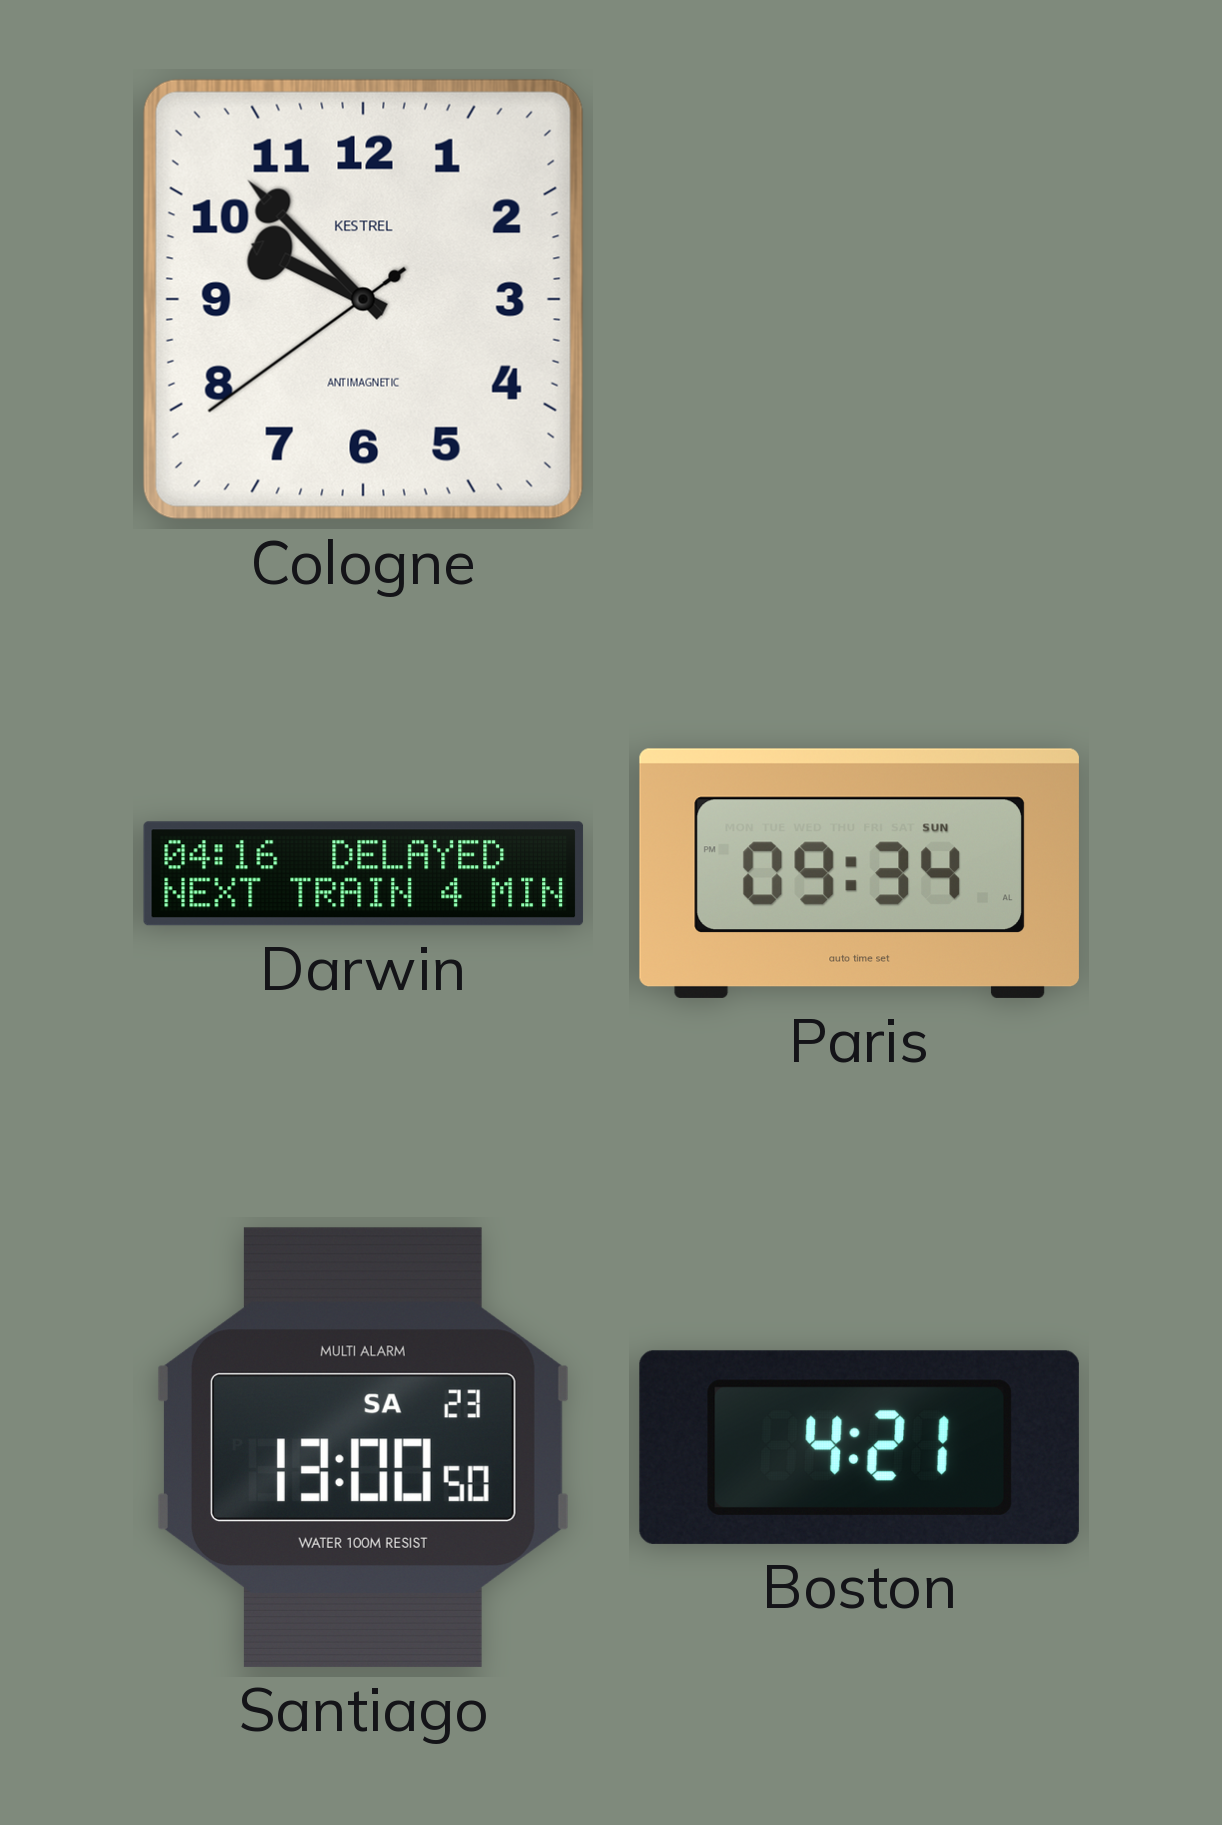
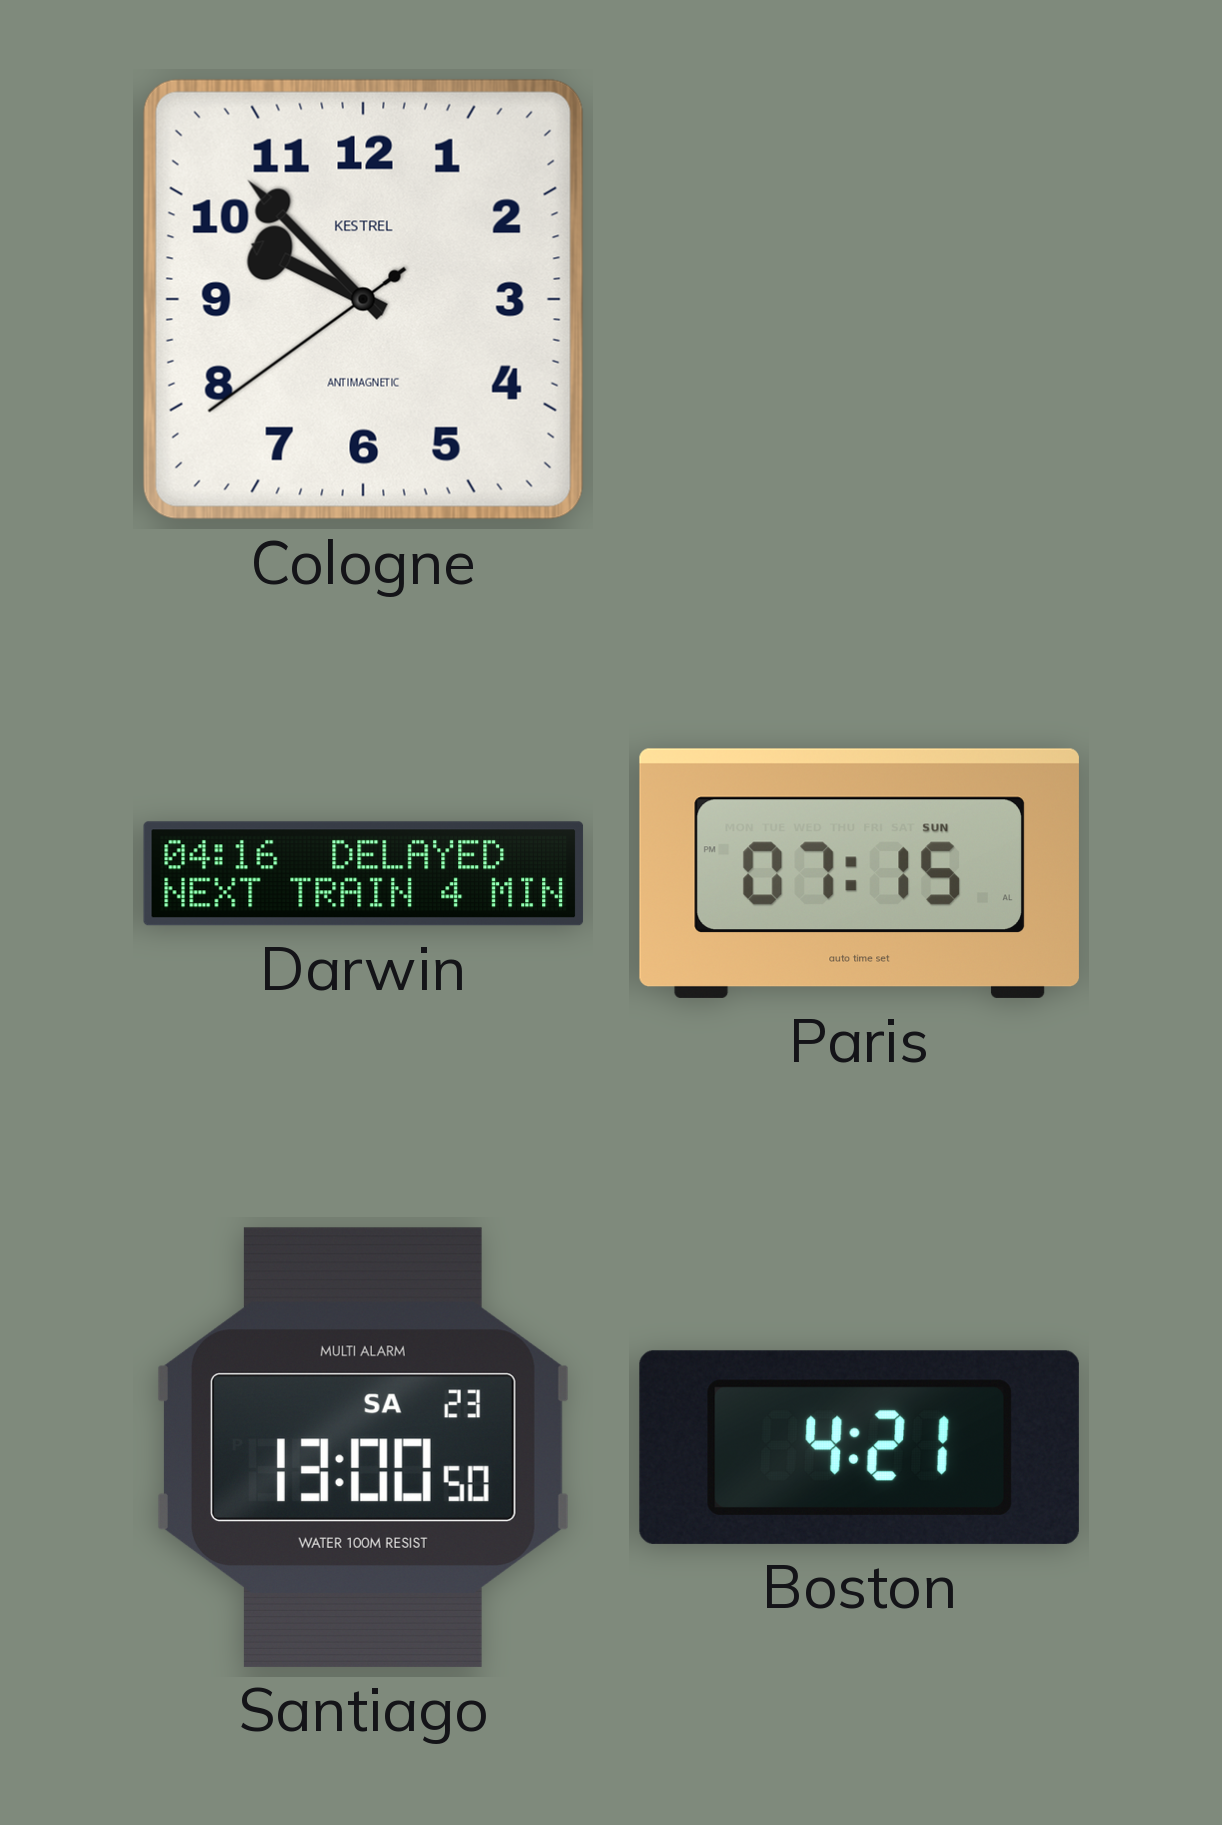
Paris: 09:34 -> 07:15
